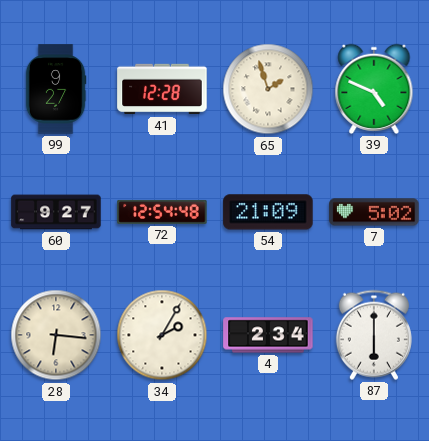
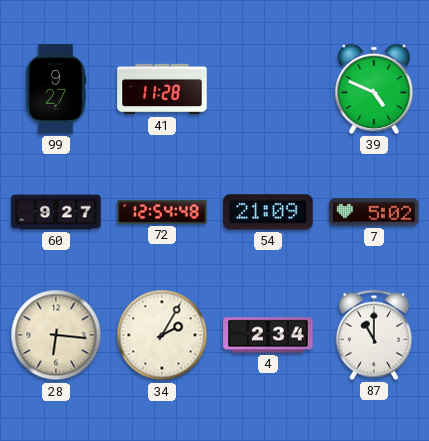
41: 12:28 -> 11:28
65: 1:57 -> none
87: 6:00 -> 11:00
